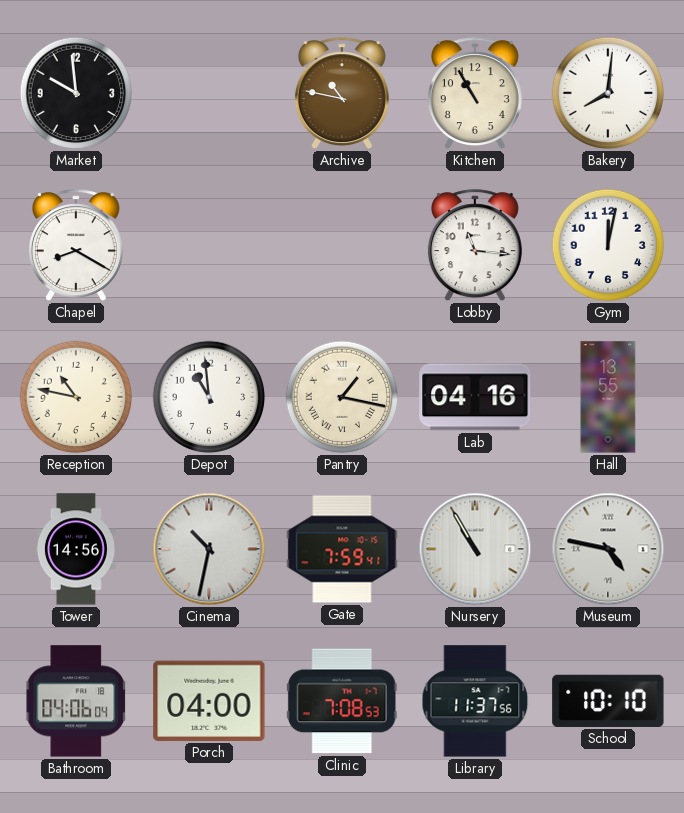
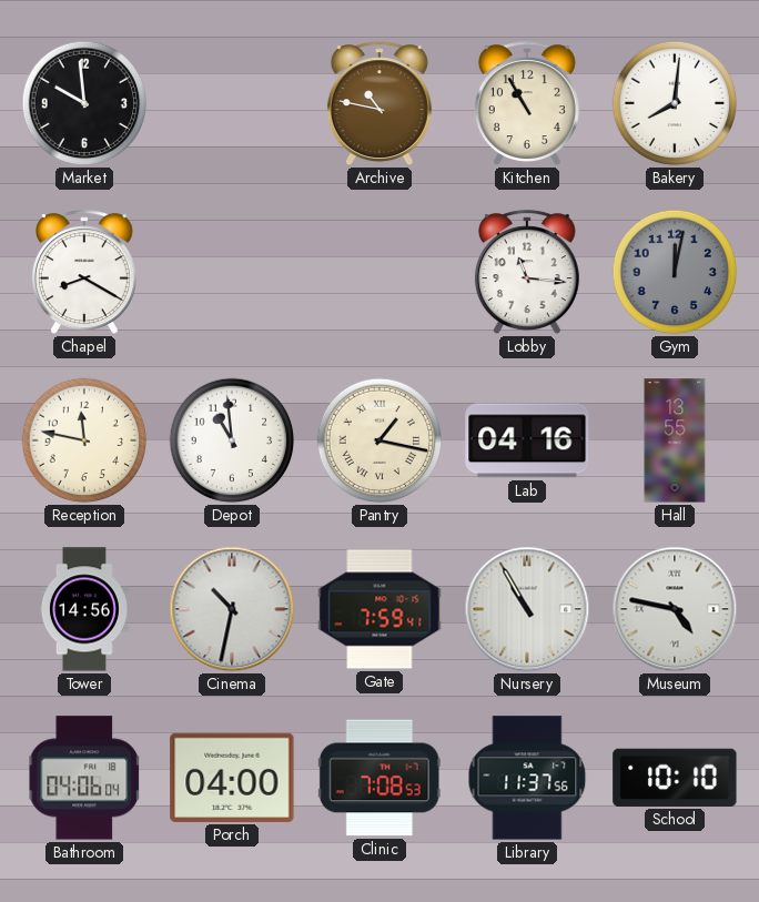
Gym dial: white -> grey
Reception: 10:47 -> 11:47
